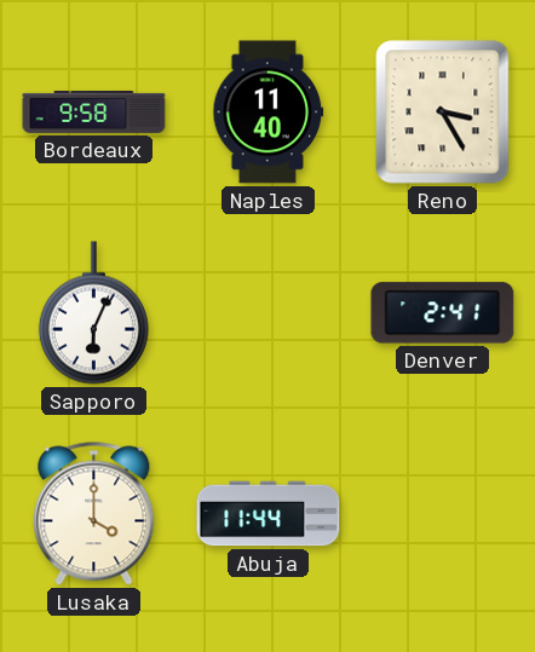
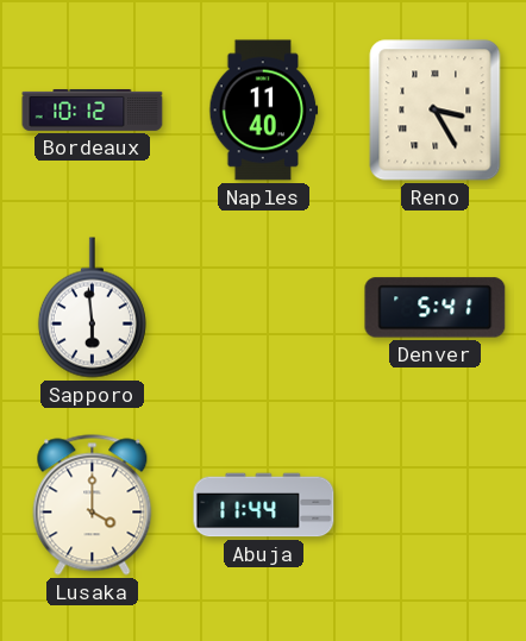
Bordeaux: 9:58 -> 10:12
Sapporo: 6:04 -> 5:59
Denver: 2:41 -> 5:41
